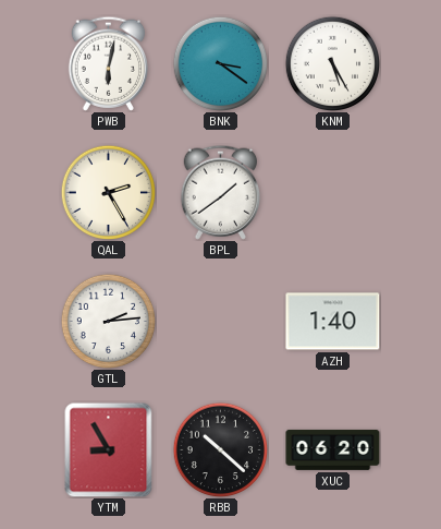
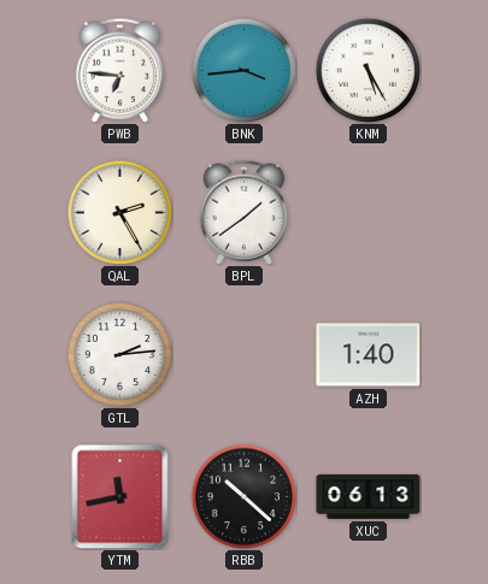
PWB: 6:02 -> 6:46
BNK: 3:21 -> 3:44
YTM: 8:55 -> 11:43
XUC: 06:20 -> 06:13
